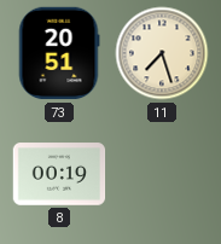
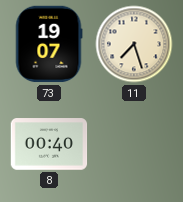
73: 20:51 -> 19:07
8: 00:19 -> 00:40
